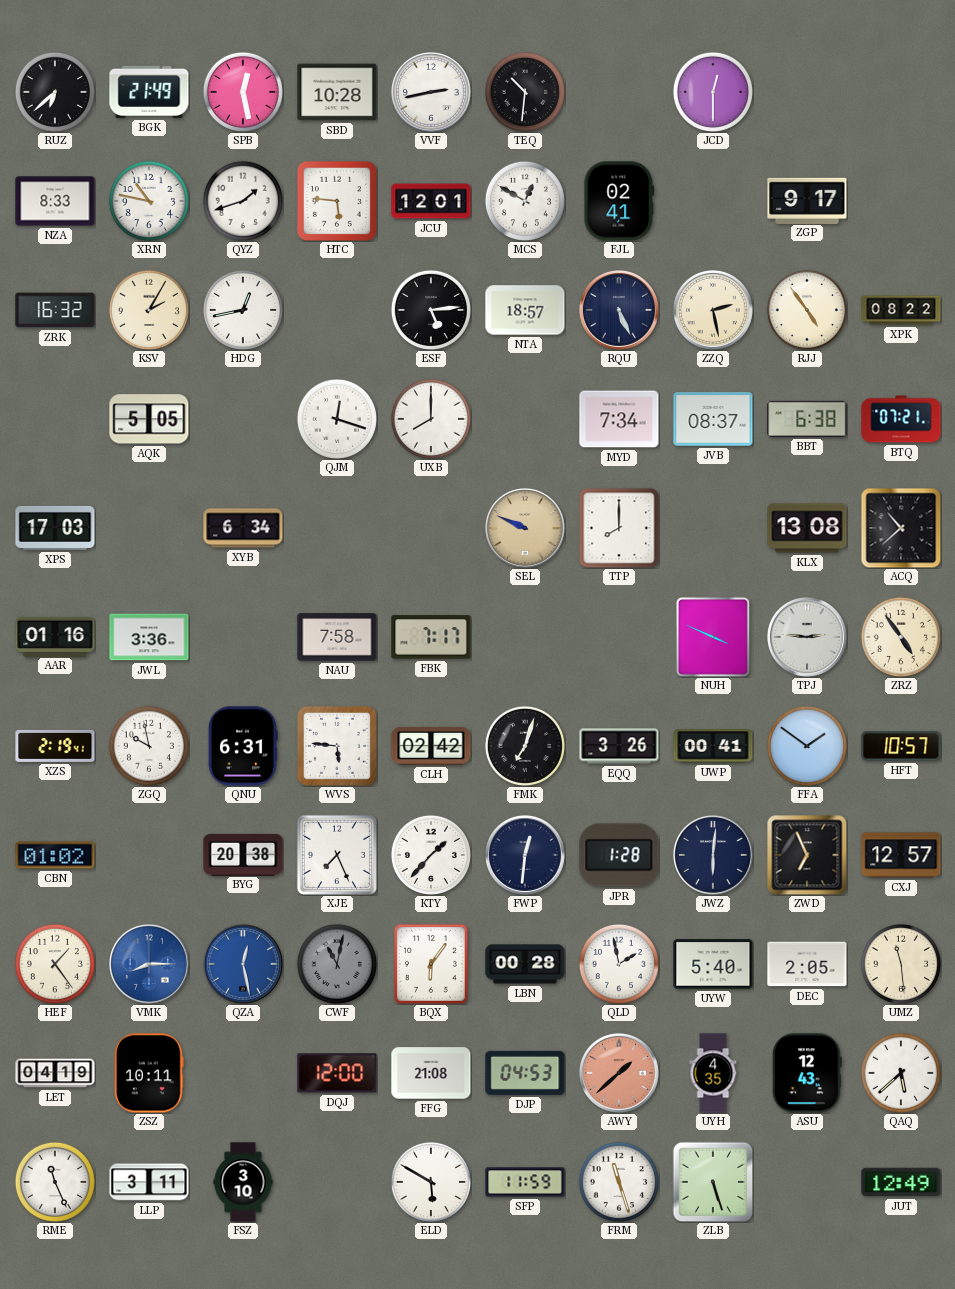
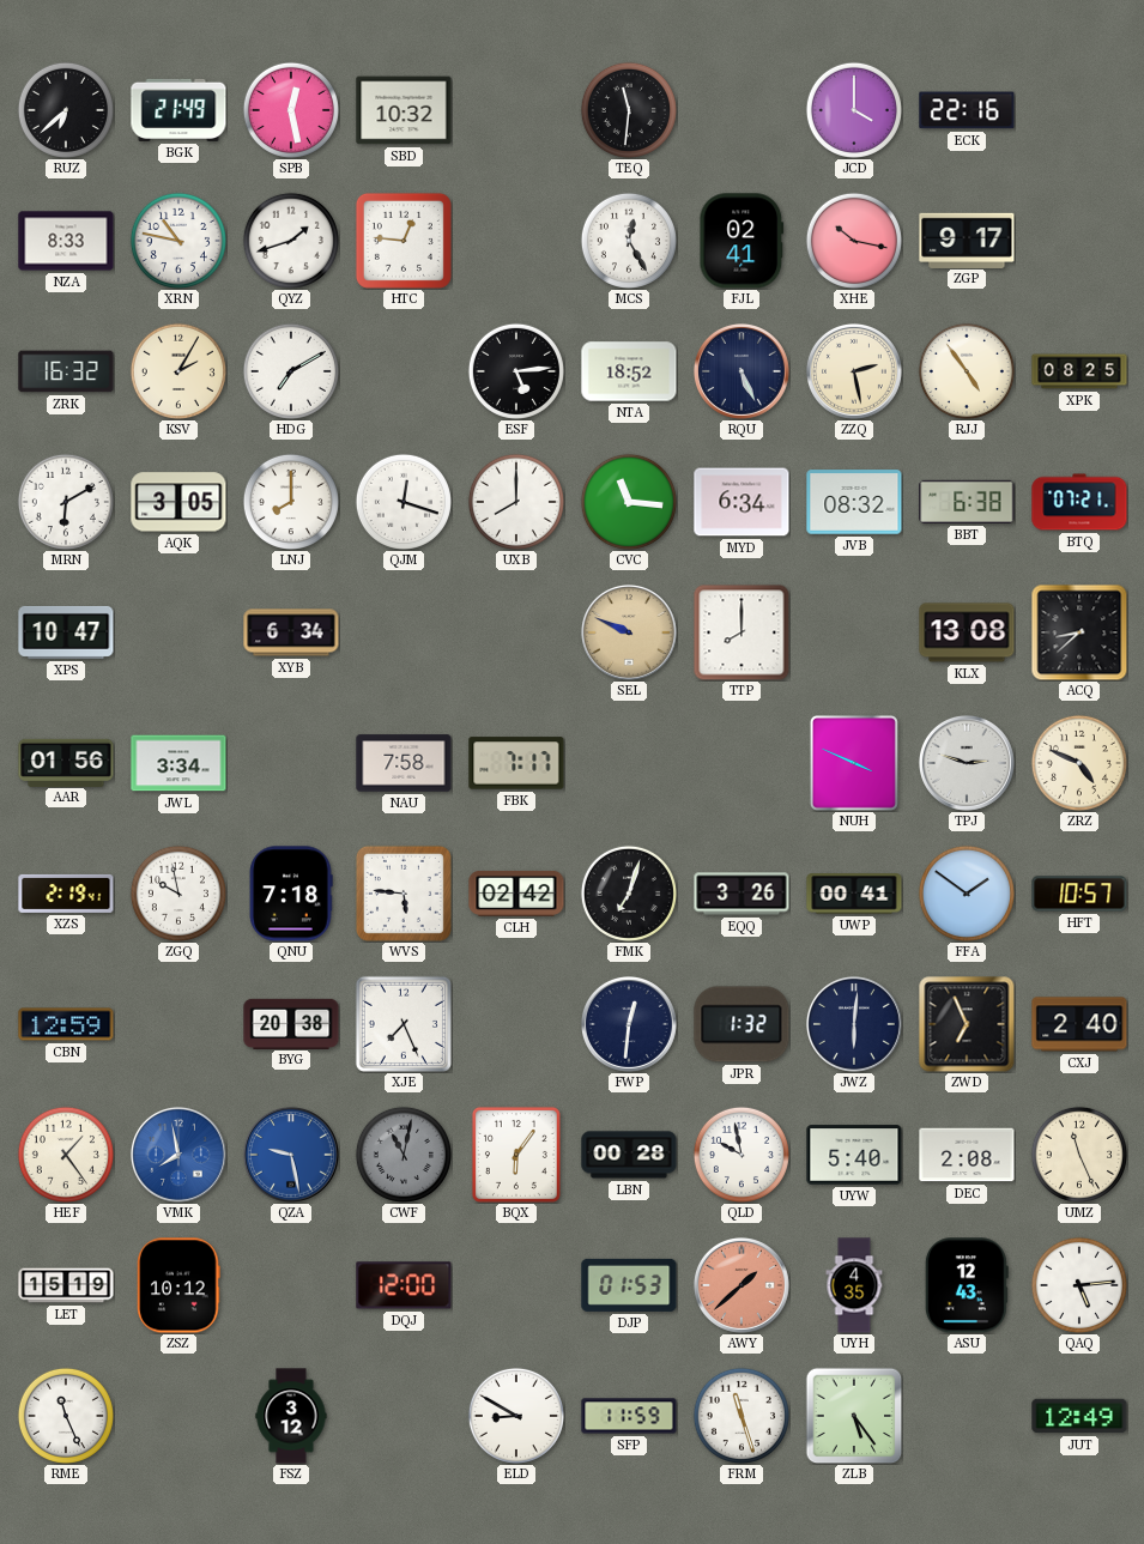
SBD: 10:28 -> 10:32
VVF: 2:43 -> none
TEQ: 10:31 -> 11:31
JCD: 12:30 -> 4:00
ECK: none -> 22:16
HTC: 5:46 -> 12:46
JCU: 12:01 -> none
MCS: 12:50 -> 12:25
XHE: none -> 10:17
HDG: 12:43 -> 7:10
NTA: 18:57 -> 18:52
XPK: 08:22 -> 08:25
MRN: none -> 6:10
AQK: 5:05 -> 3:05
LNJ: none -> 8:00
CVC: none -> 11:16
MYD: 7:34 -> 6:34
JVB: 08:37 -> 08:32
XPS: 17:03 -> 10:47
ACQ: 10:38 -> 8:38
AAR: 01:16 -> 01:56
JWL: 3:36 -> 3:34
TPJ: 2:46 -> 2:48
ZRZ: 4:54 -> 4:49
QNU: 6:31 -> 7:18
CBN: 01:02 -> 12:59
KTY: 1:37 -> none
JPR: 1:28 -> 1:32
CXJ: 12:57 -> 2:40
VMK: 8:15 -> 7:58
QZA: 12:28 -> 9:28
QLD: 1:58 -> 9:58
DEC: 2:05 -> 2:08
UMZ: 11:29 -> 11:26
LET: 04:19 -> 15:19
ZSZ: 10:11 -> 10:12
FFG: 21:08 -> none
DJP: 04:53 -> 01:53
QAQ: 5:38 -> 5:14
LLP: 3:11 -> none
FSZ: 3:10 -> 3:12
ELD: 5:50 -> 8:50
ZLB: 5:27 -> 5:24
